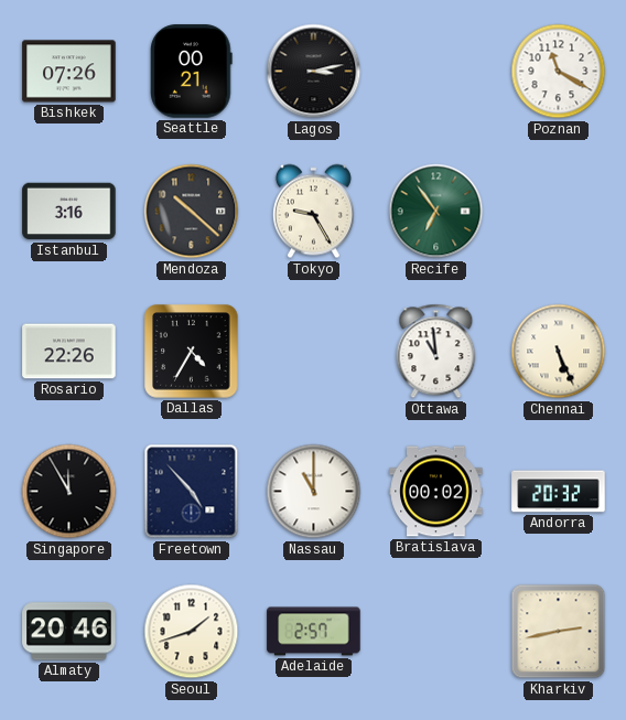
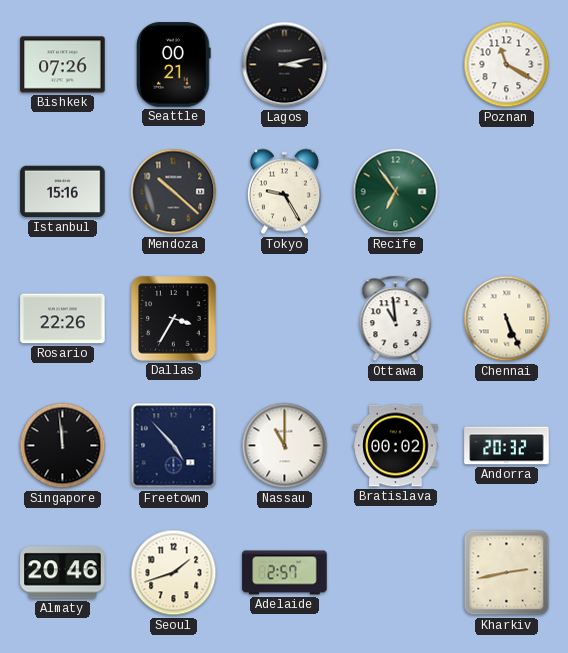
Istanbul: 3:16 -> 15:16
Dallas: 4:35 -> 3:35
Singapore: 11:55 -> 11:59
